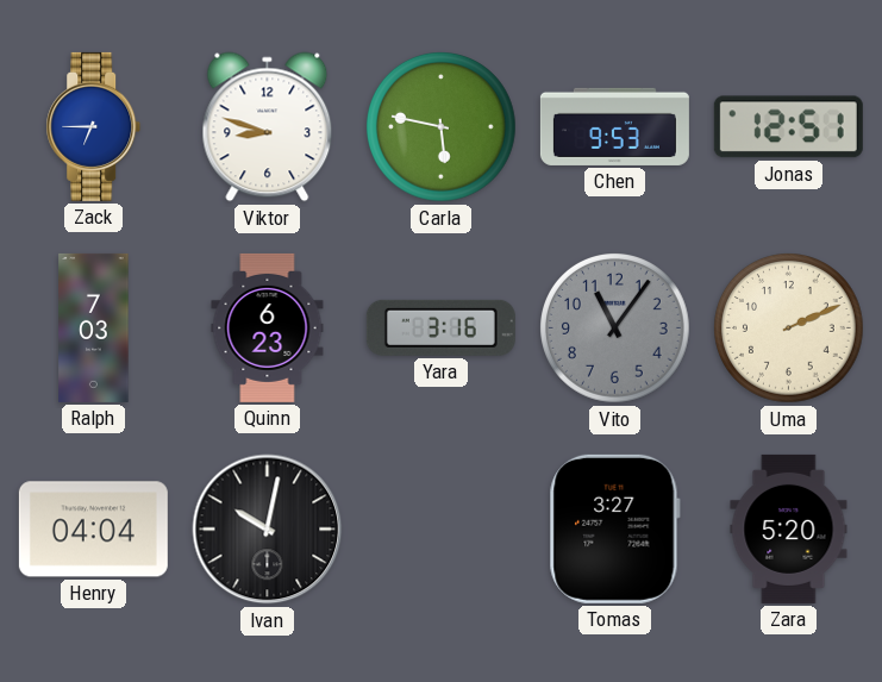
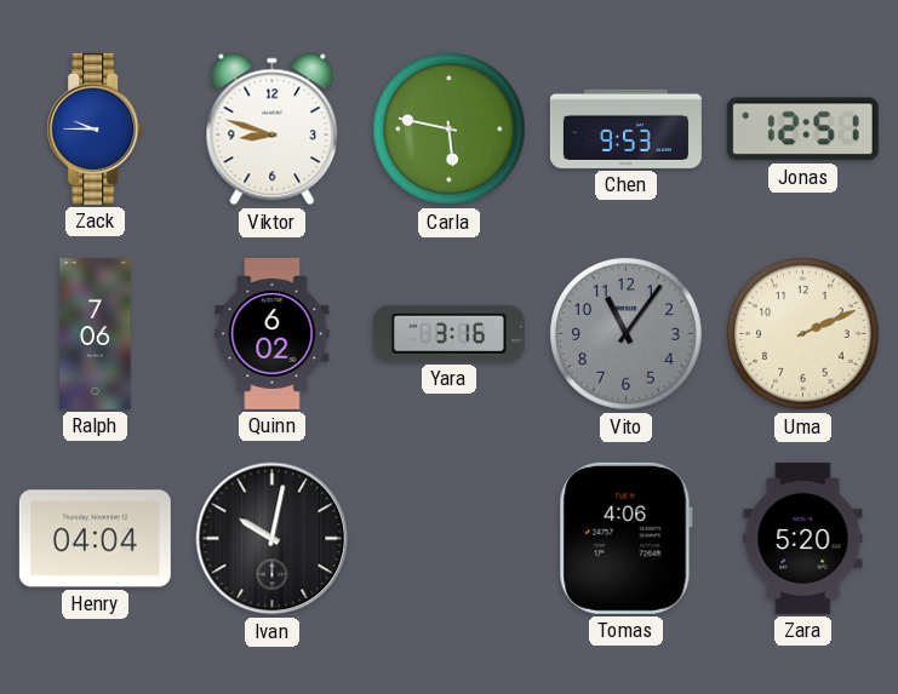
Zack: 6:45 -> 9:45
Ralph: 7:03 -> 7:06
Quinn: 6:23 -> 6:02
Tomas: 3:27 -> 4:06
